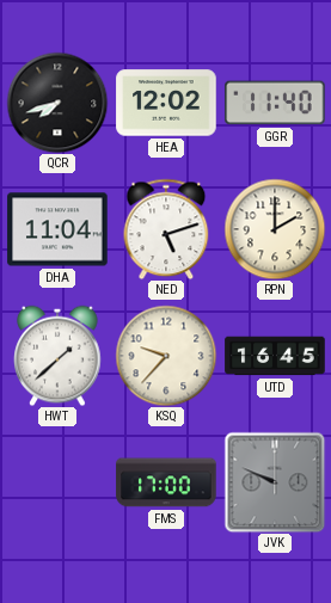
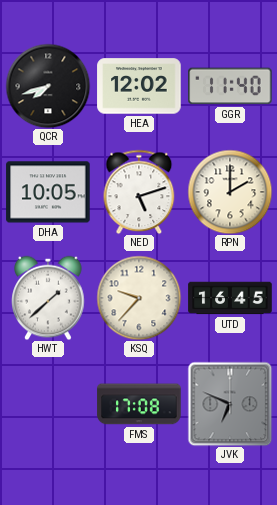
DHA: 11:04 -> 10:05
FMS: 17:00 -> 17:08
JVK: 9:49 -> 6:49
